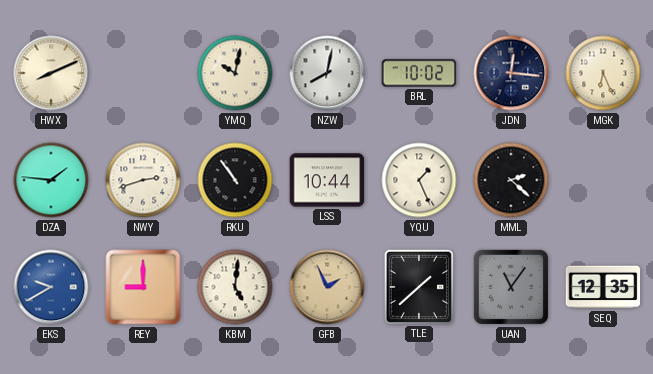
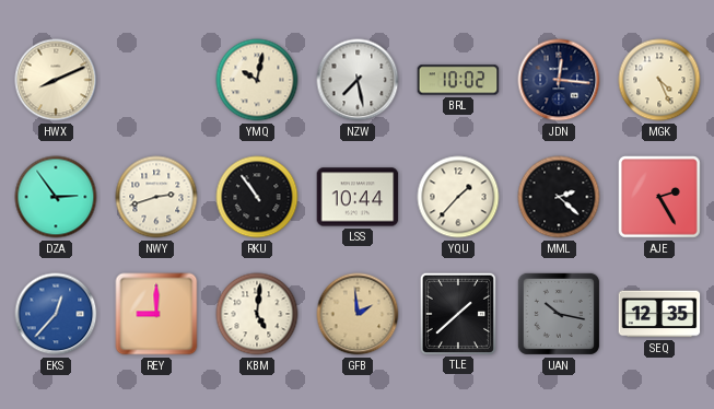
NZW: 8:02 -> 7:28
MGK: 6:26 -> 4:26
DZA: 1:46 -> 2:54
YQU: 1:26 -> 1:37
AJE: none -> 2:25
EKS: 9:40 -> 12:37
GFB: 1:56 -> 1:59
UAN: 11:06 -> 10:17
